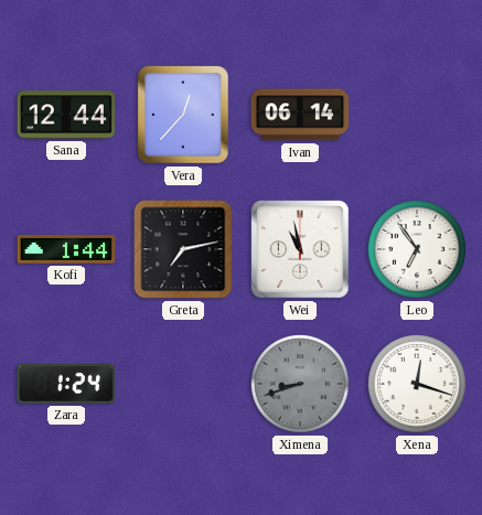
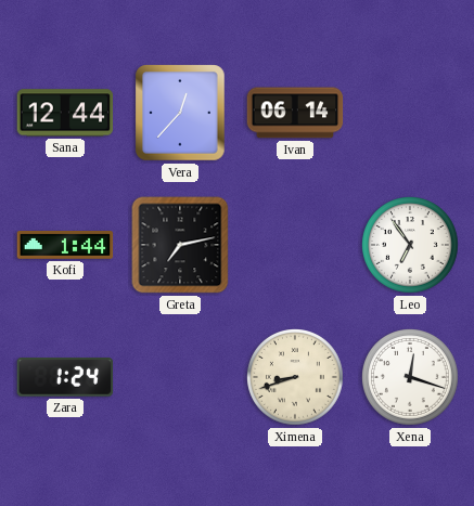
Wei: 10:58 -> none
Ximena dial: grey -> cream
